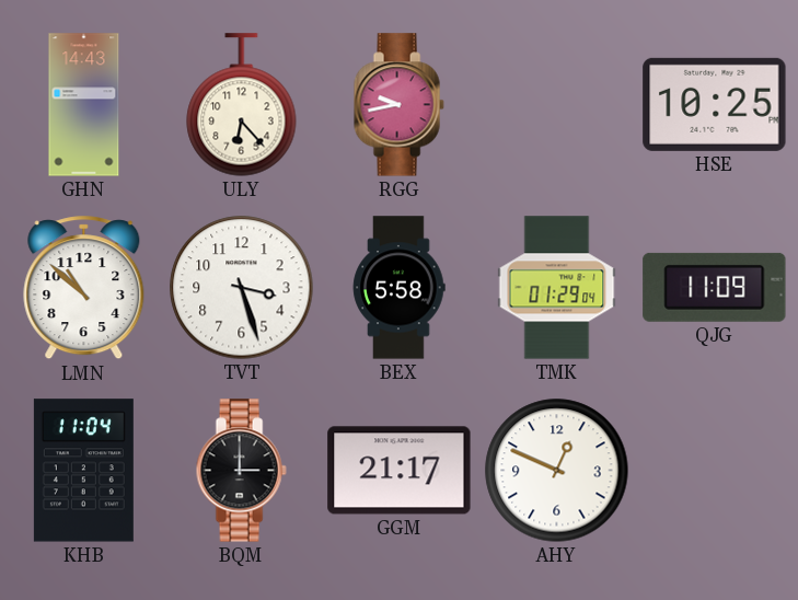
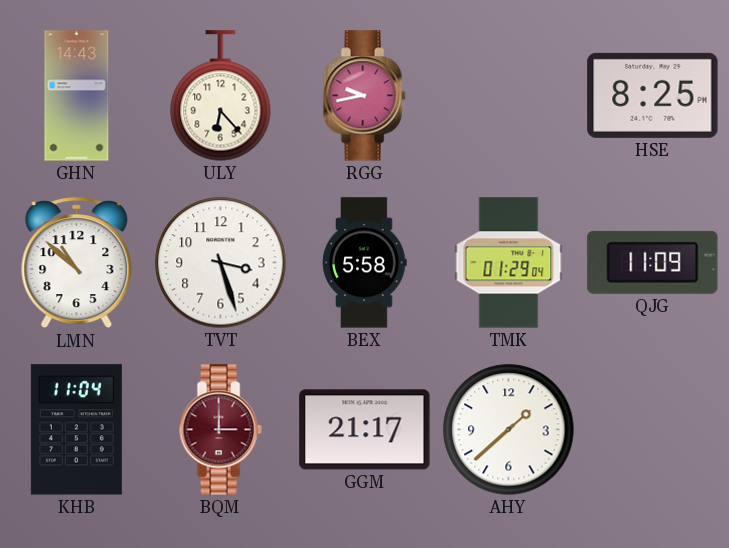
HSE: 10:25 -> 8:25
BQM dial: black -> burgundy
AHY: 12:49 -> 1:38
